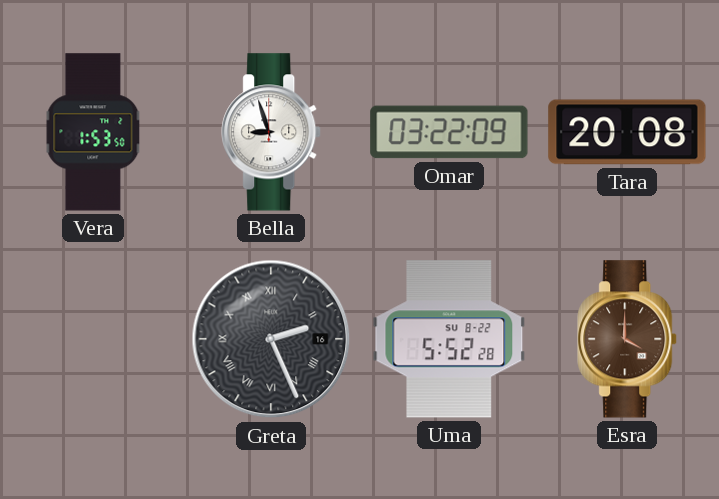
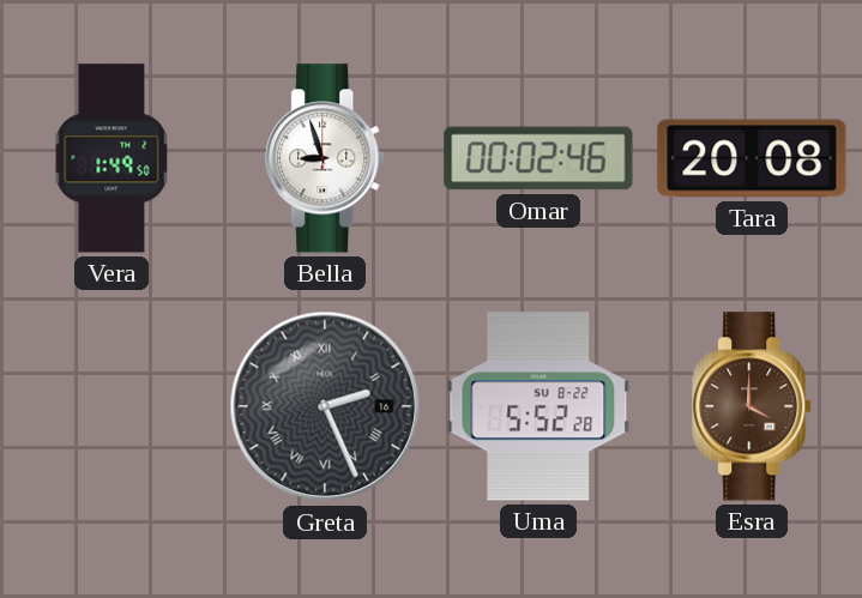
Vera: 1:53 -> 1:49
Omar: 03:22 -> 00:02
